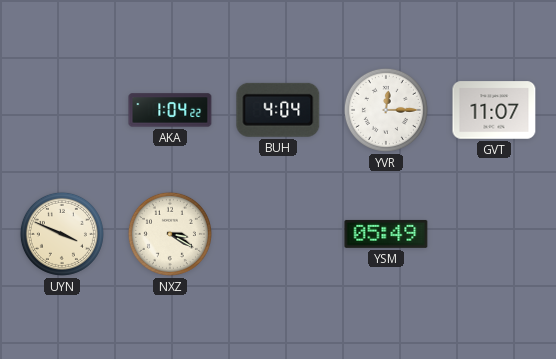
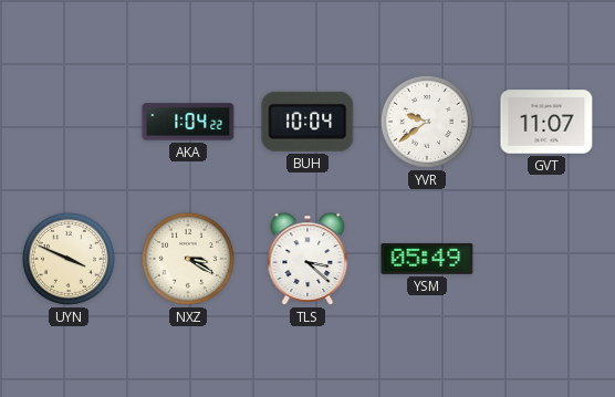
BUH: 4:04 -> 10:04
YVR: 12:15 -> 9:39
TLS: none -> 3:22
